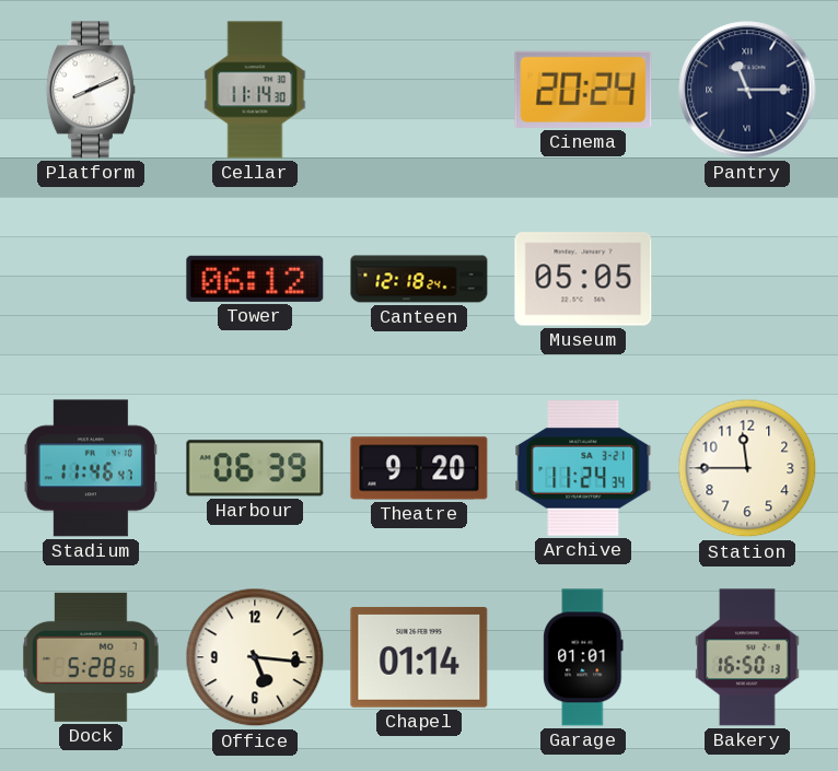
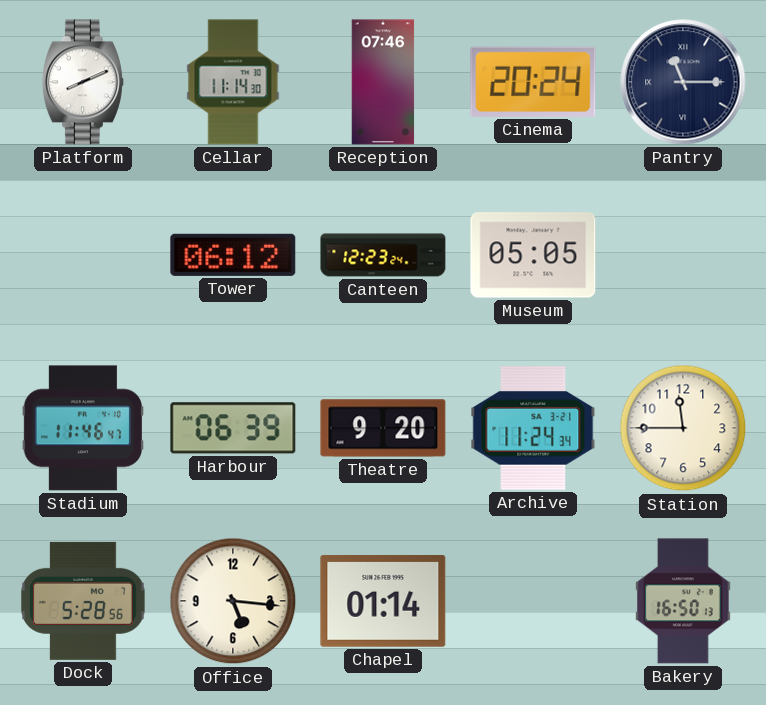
Reception: none -> 07:46
Canteen: 12:18 -> 12:23
Garage: 01:01 -> none
